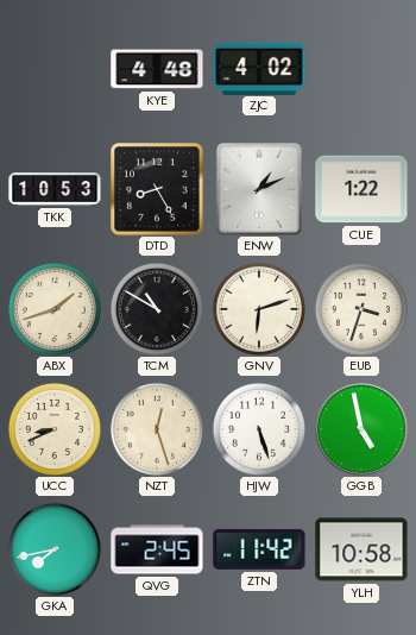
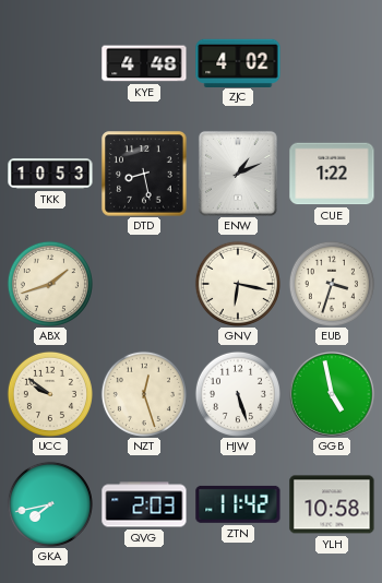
DTD: 8:25 -> 8:28
TCM: 10:50 -> none
GNV: 6:12 -> 6:17
UCC: 8:41 -> 9:51
QVG: 2:45 -> 2:03
